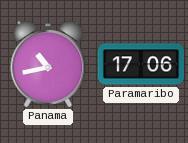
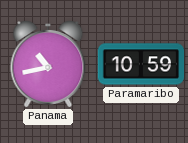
Paramaribo: 17:06 -> 10:59
